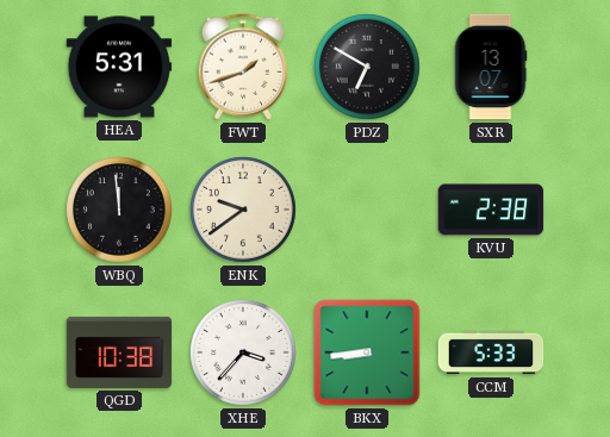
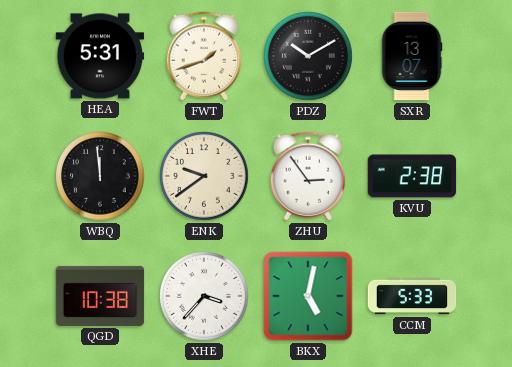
PDZ: 6:50 -> 10:10
ZHU: none -> 2:54
BKX: 8:44 -> 5:02
